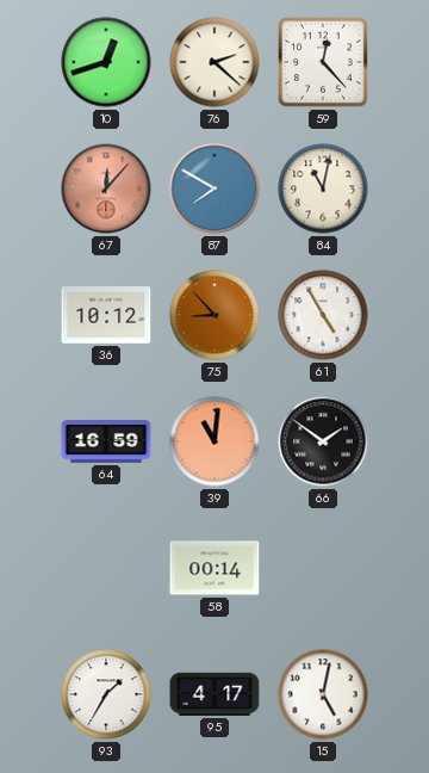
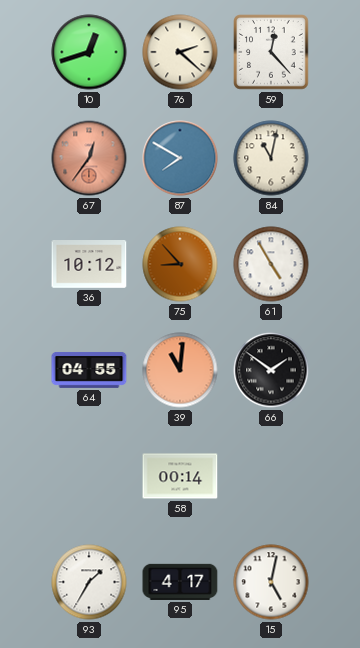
67: 12:07 -> 12:36
64: 16:59 -> 04:55
